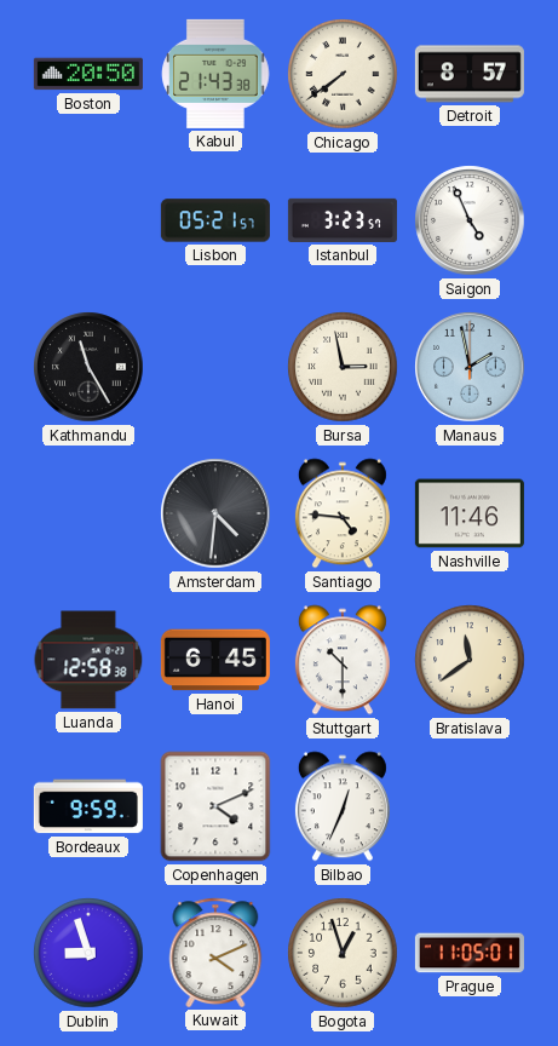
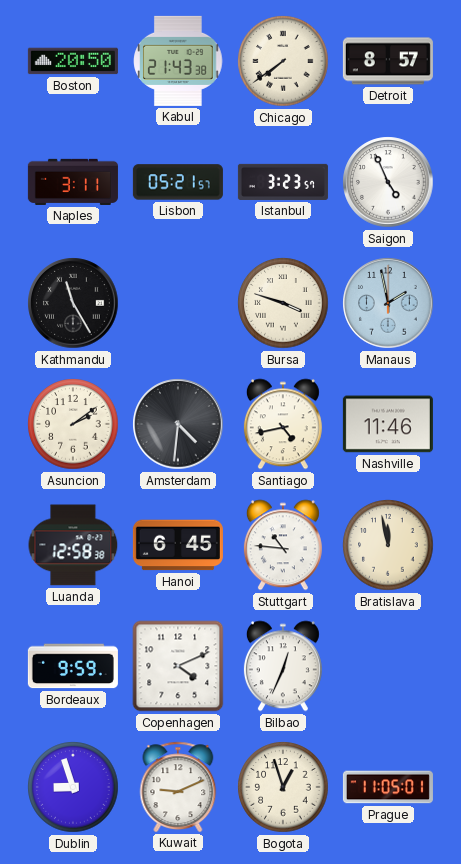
Naples: none -> 3:11
Bursa: 2:58 -> 3:48
Asuncion: none -> 2:09
Santiago: 4:46 -> 4:43
Stuttgart: 10:30 -> 10:46
Bratislava: 11:39 -> 11:58
Kuwait: 4:11 -> 9:11
